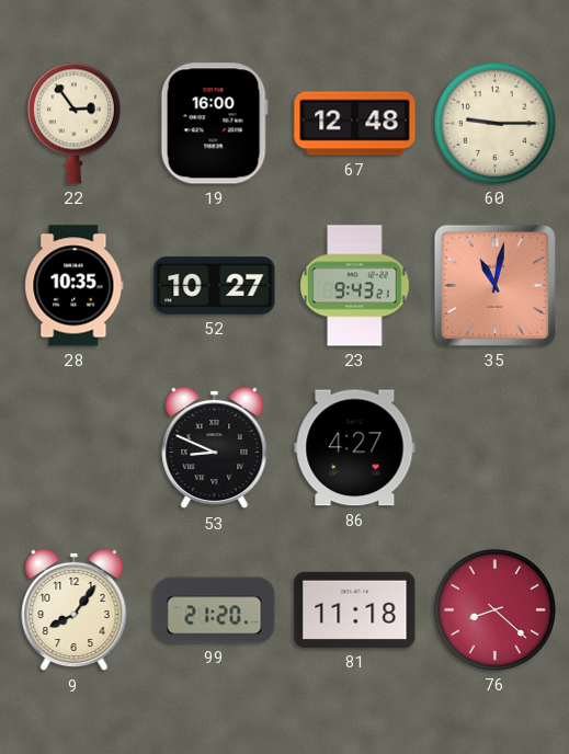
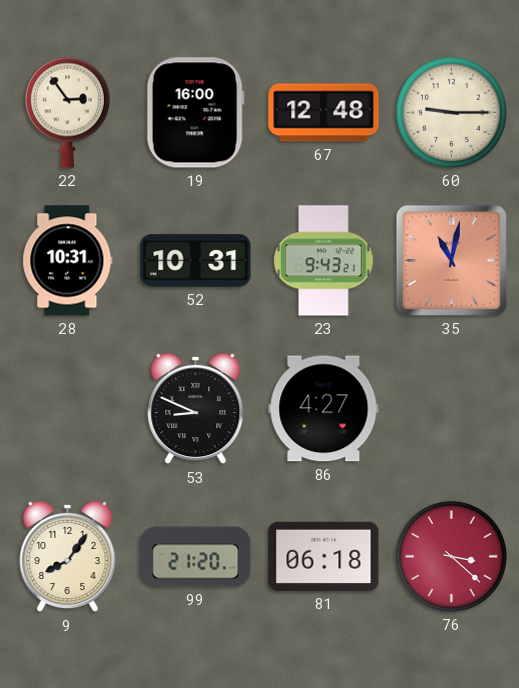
28: 10:35 -> 10:31
52: 10:27 -> 10:31
81: 11:18 -> 06:18
76: 8:22 -> 3:22
